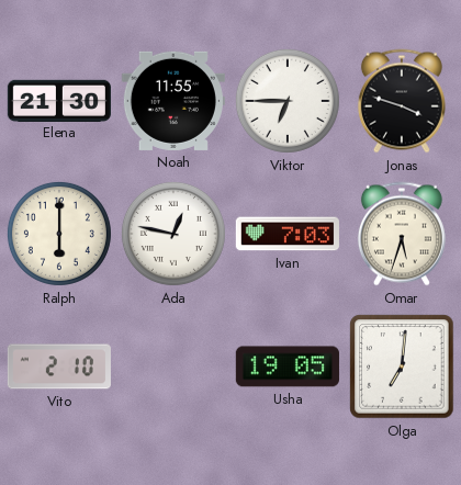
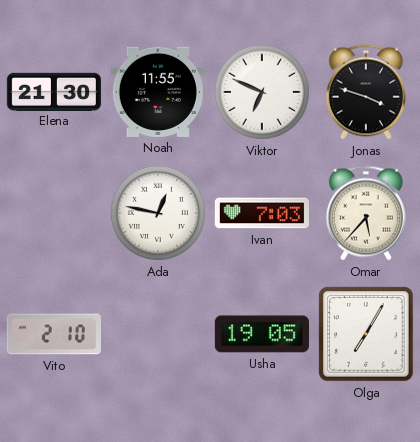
Viktor: 6:45 -> 6:49
Ralph: 6:00 -> none
Omar: 5:33 -> 5:37
Olga: 7:01 -> 7:05
